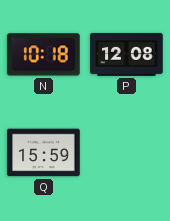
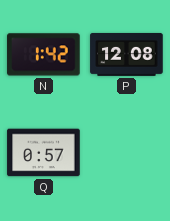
N: 10:18 -> 1:42
Q: 15:59 -> 0:57
